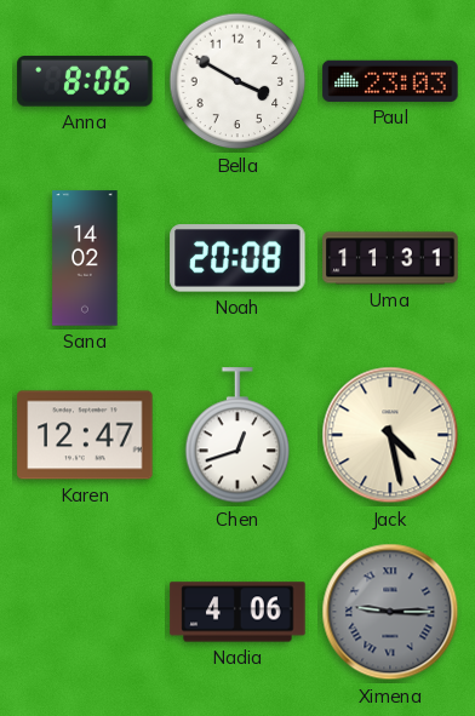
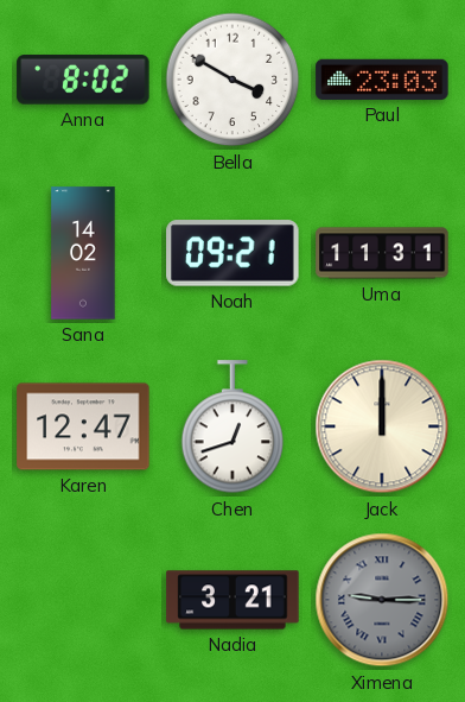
Anna: 8:06 -> 8:02
Noah: 20:08 -> 09:21
Jack: 4:28 -> 12:00
Nadia: 4:06 -> 3:21
